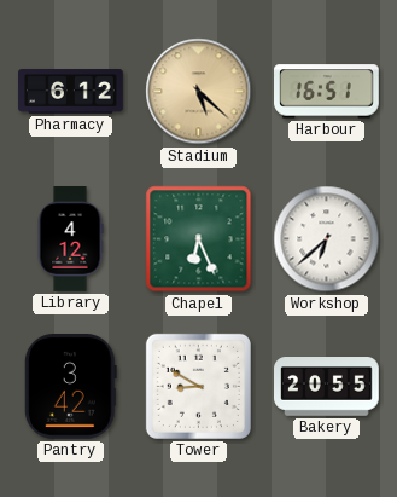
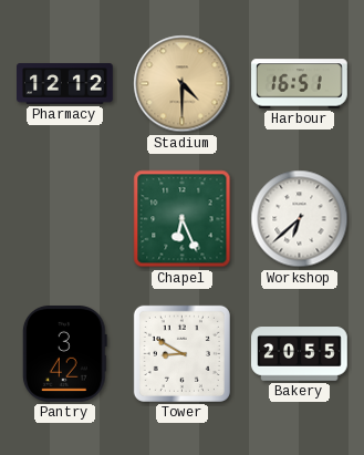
Pharmacy: 6:12 -> 12:12
Stadium: 5:22 -> 4:30
Library: 4:12 -> none
